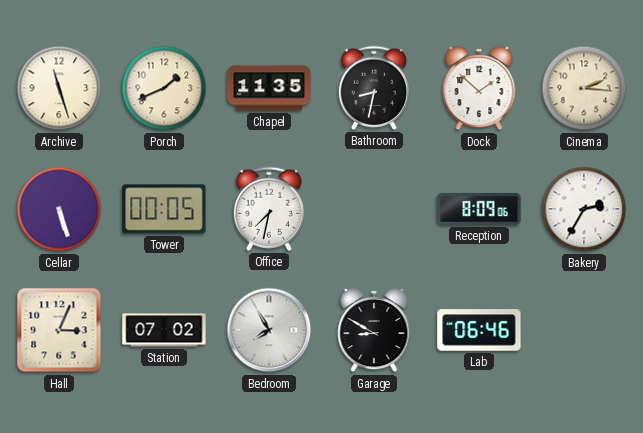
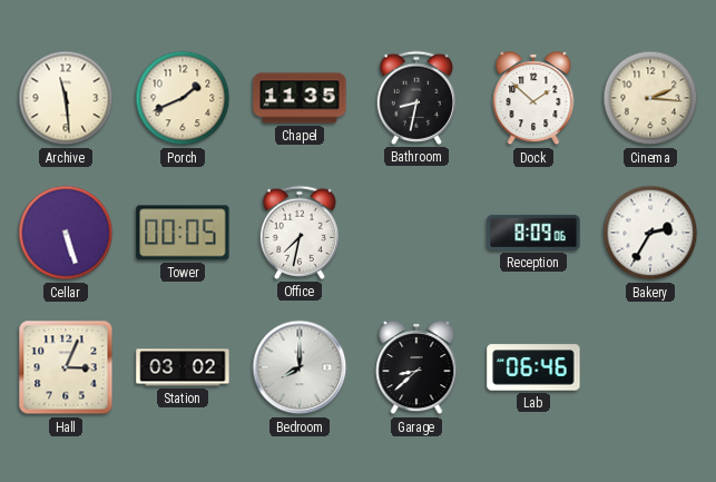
Archive: 11:27 -> 11:29
Station: 07:02 -> 03:02
Bedroom: 7:55 -> 8:00
Garage: 8:50 -> 8:38
